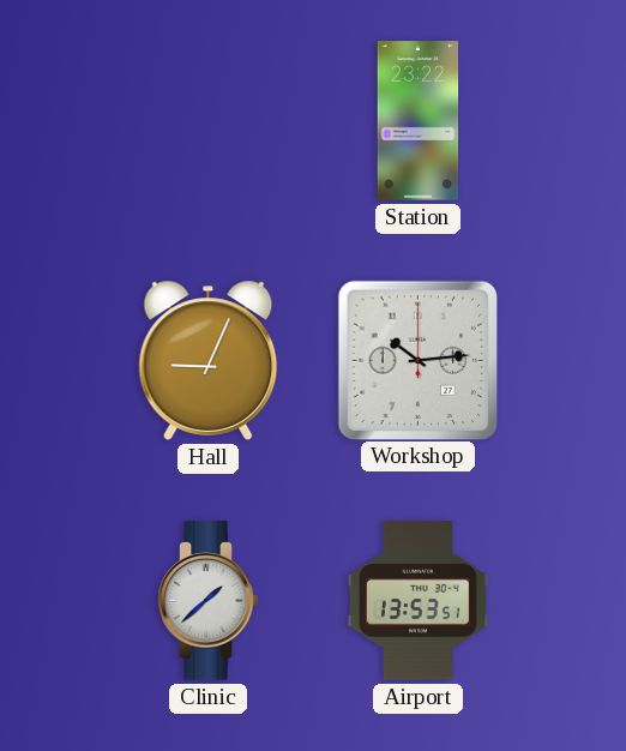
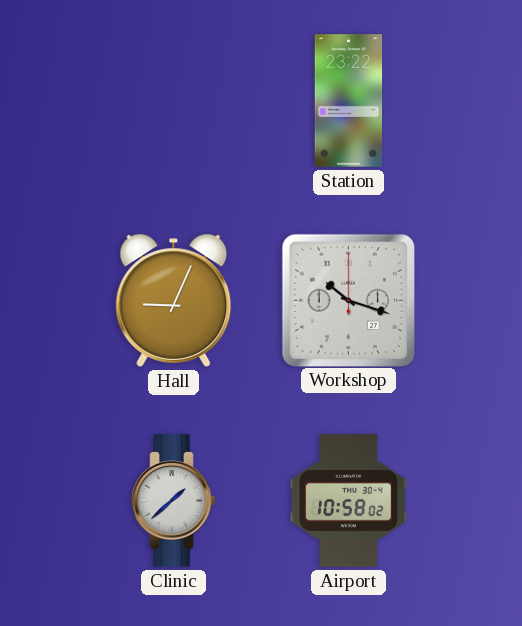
Workshop: 10:14 -> 10:18
Airport: 13:53 -> 10:58
